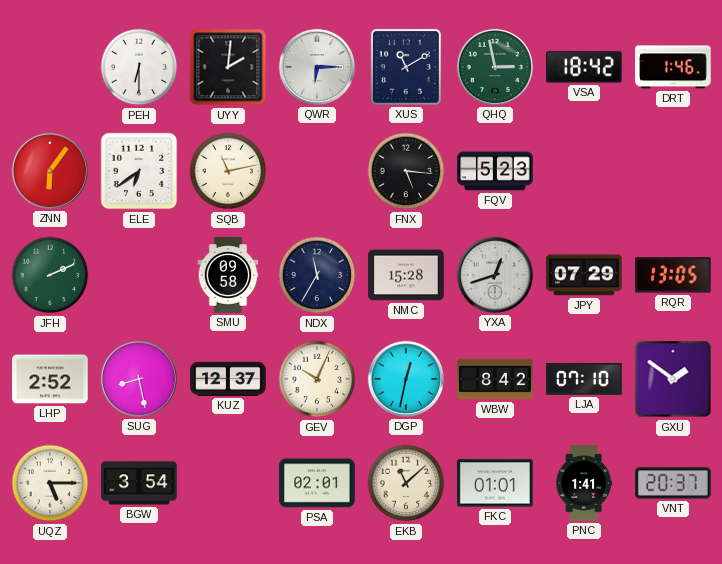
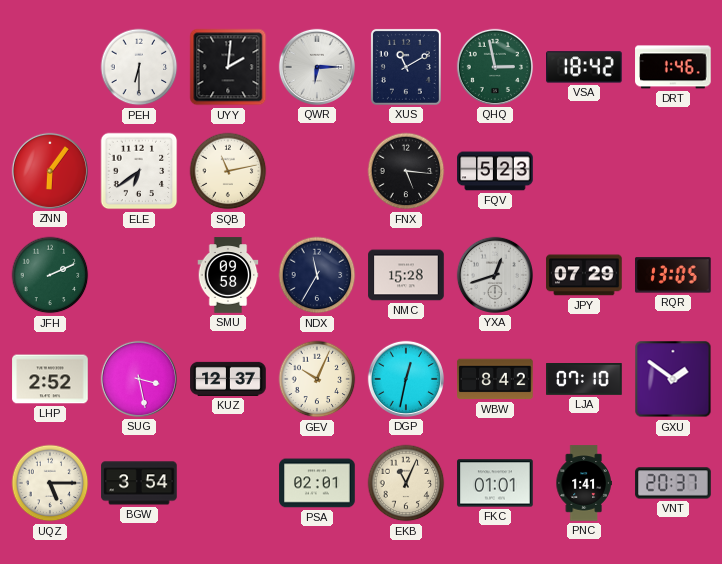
SUG: 8:28 -> 3:28
EKB: 11:08 -> 11:04
